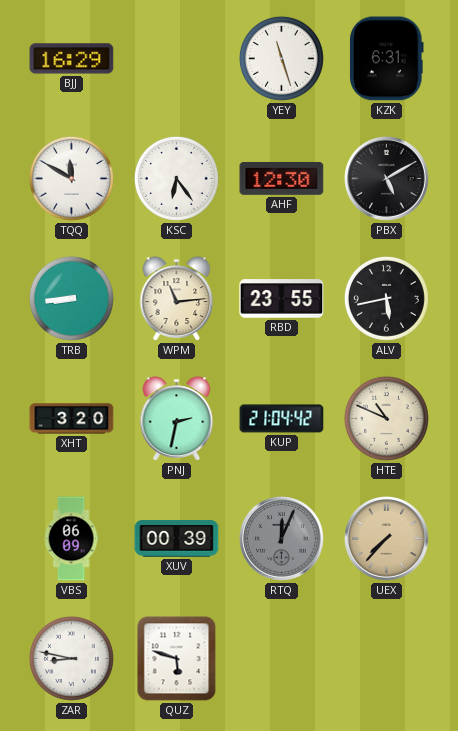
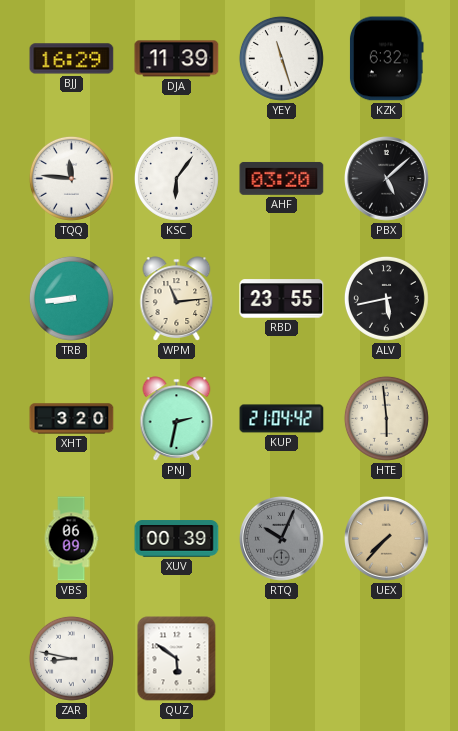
DJA: none -> 11:39
KZK: 6:31 -> 6:32
TQQ: 11:50 -> 11:46
KSC: 6:24 -> 6:06
AHF: 12:30 -> 03:20
PBX: 5:10 -> 5:08
HTE: 10:49 -> 5:59
RTQ: 12:04 -> 10:04
QUZ: 5:48 -> 5:51
